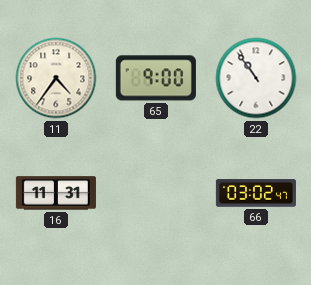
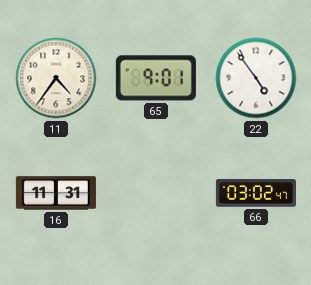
65: 9:00 -> 9:01
22: 10:54 -> 4:54
